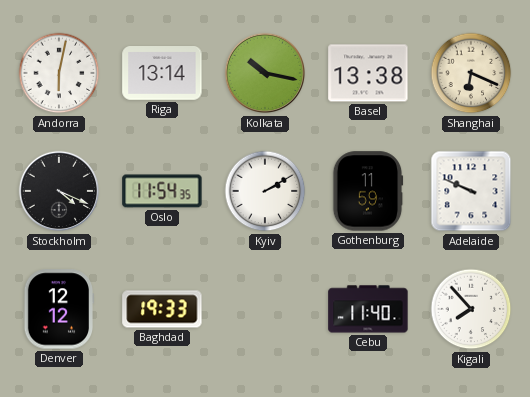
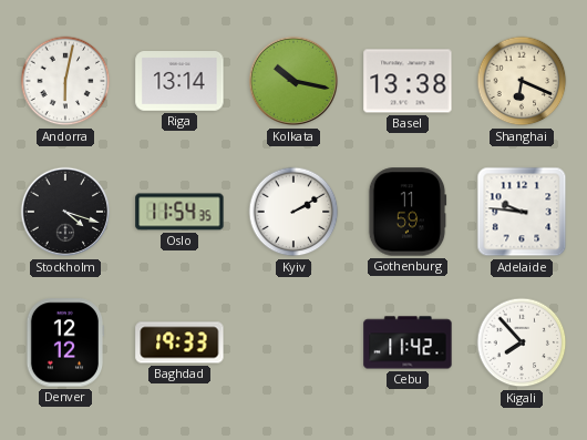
Stockholm: 4:19 -> 4:18
Adelaide: 9:49 -> 9:46
Cebu: 11:40 -> 11:42
